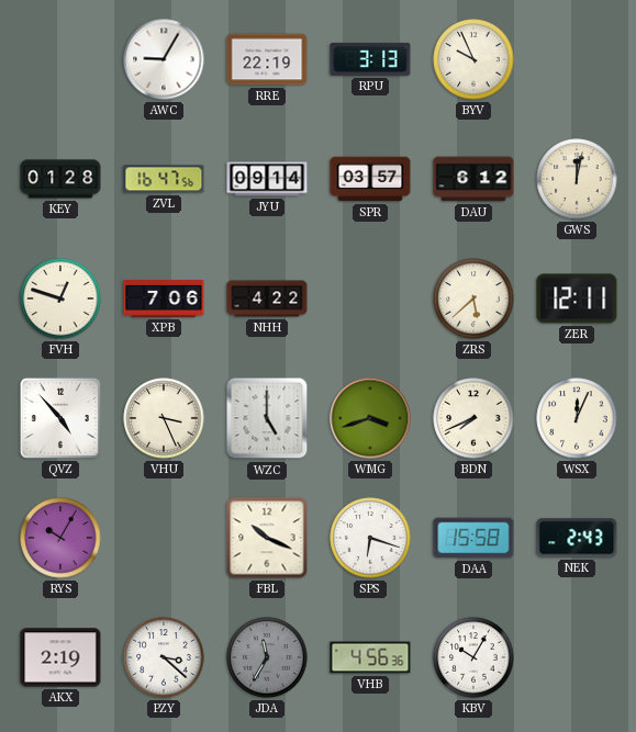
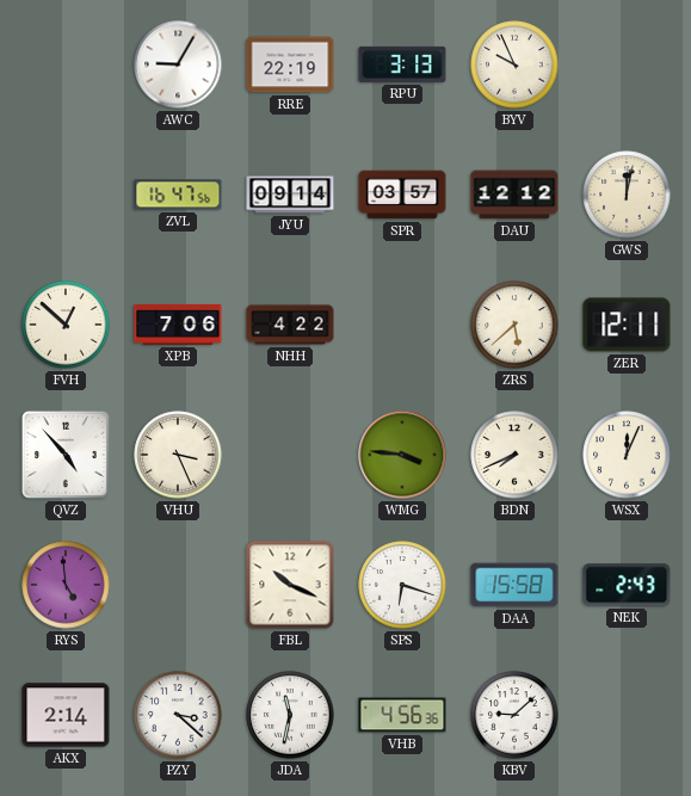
KEY: 01:28 -> none
DAU: 6:12 -> 12:12
FVH: 12:48 -> 12:52
WZC: 5:00 -> none
WMG: 3:42 -> 3:46
RYS: 10:05 -> 4:59
AKX: 2:19 -> 2:14
JDA: 11:35 -> 11:32
JDA dial: grey -> white
KBV: 10:05 -> 9:08
